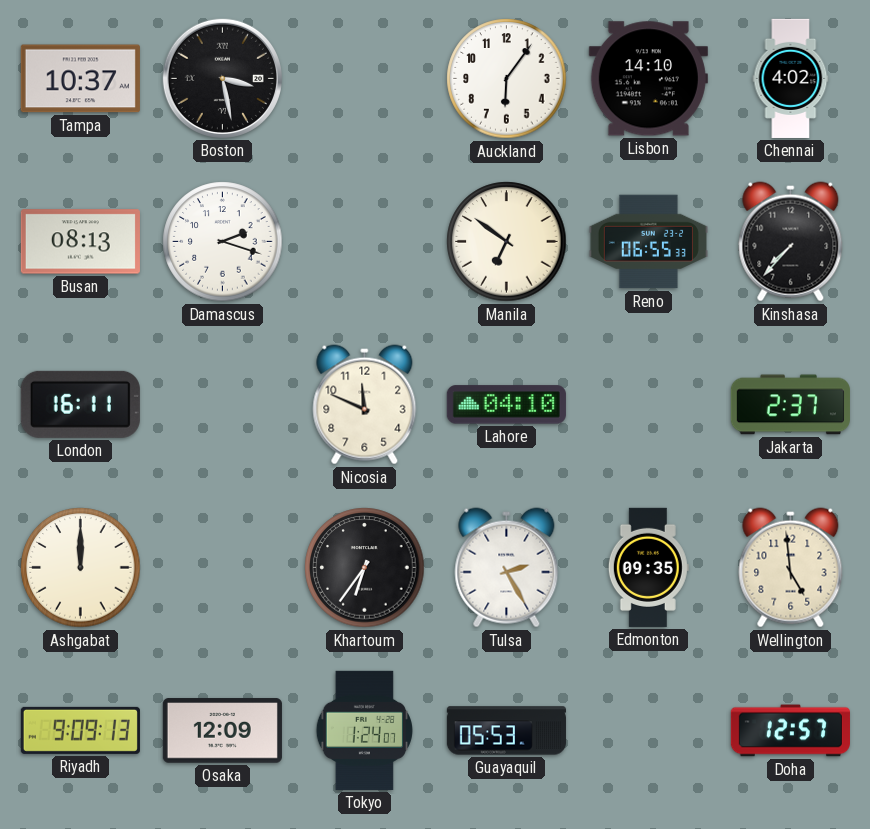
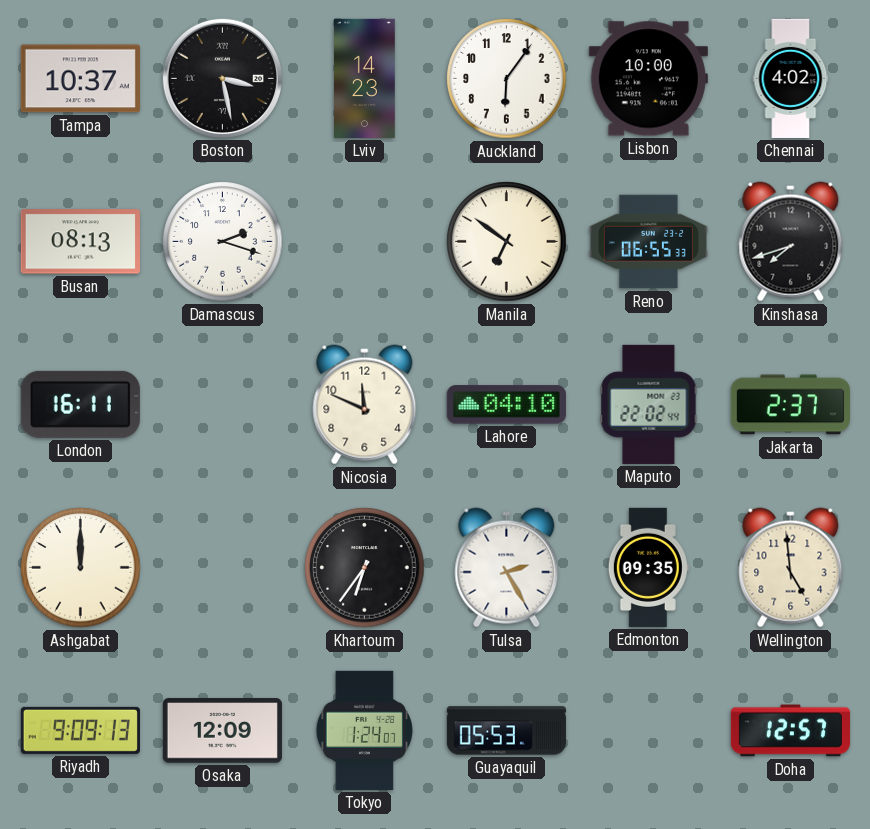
Lviv: none -> 14:23
Lisbon: 14:10 -> 10:00
Kinshasa: 7:37 -> 7:42
Maputo: none -> 22:02
